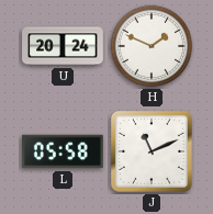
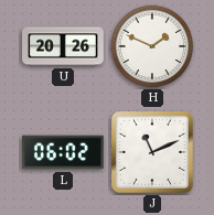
U: 20:24 -> 20:26
L: 05:58 -> 06:02
